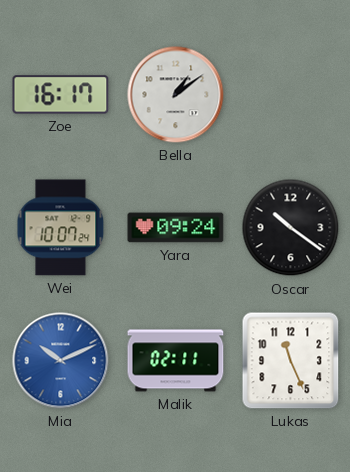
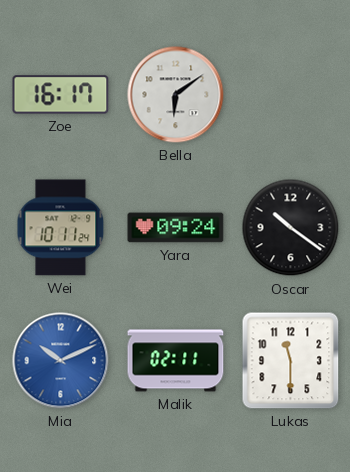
Bella: 1:09 -> 6:09
Wei: 10:07 -> 10:11
Lukas: 11:26 -> 11:30
